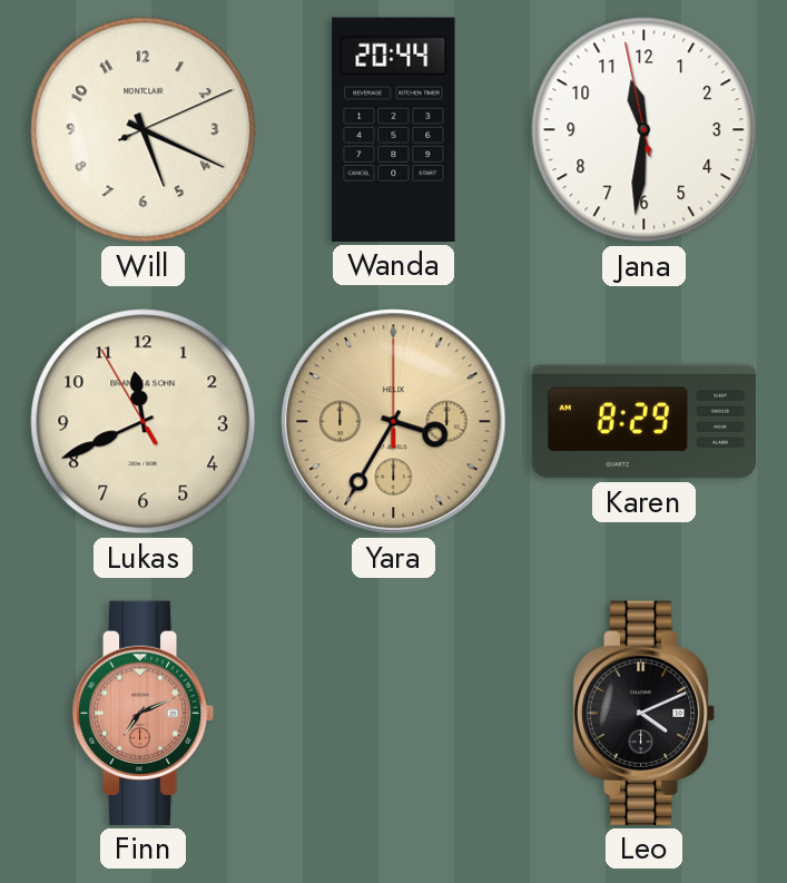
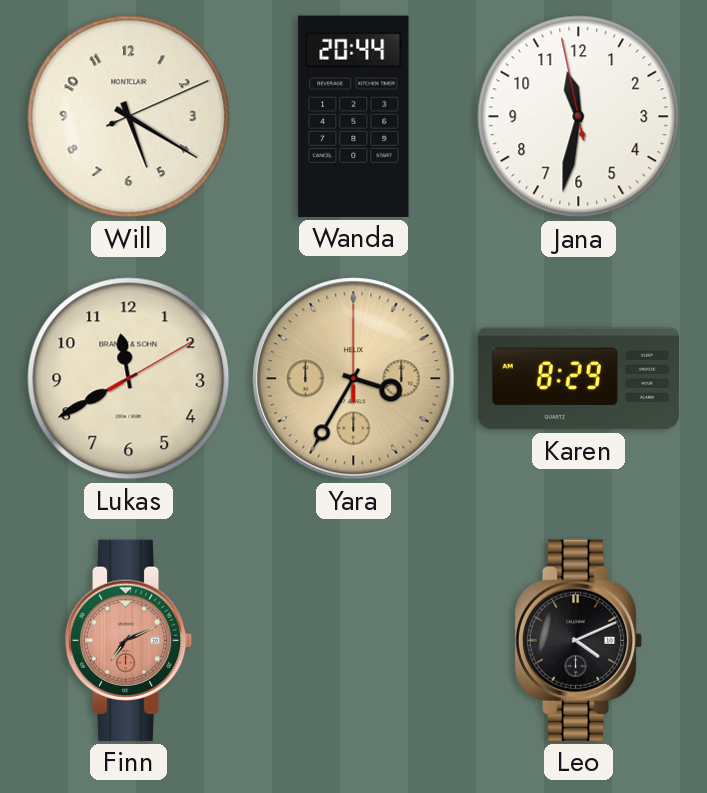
Will: 5:19 -> 5:20
Jana: 11:30 -> 11:31
Lukas: 11:40:55 -> 11:40:10
